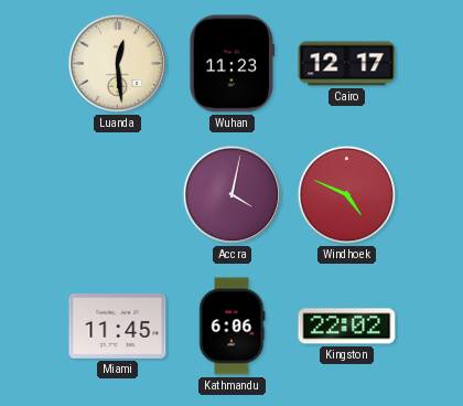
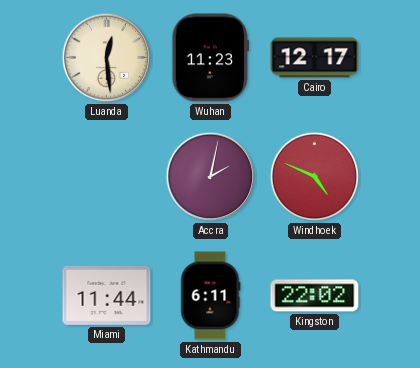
Accra: 4:02 -> 2:02
Miami: 11:45 -> 11:44
Kathmandu: 6:06 -> 6:11
